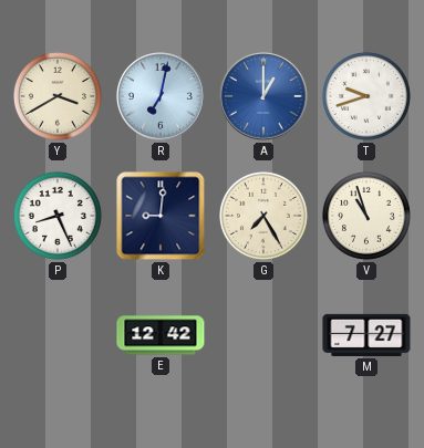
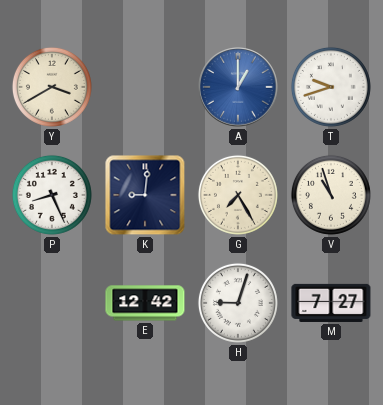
R: 7:02 -> none
H: none -> 9:03
